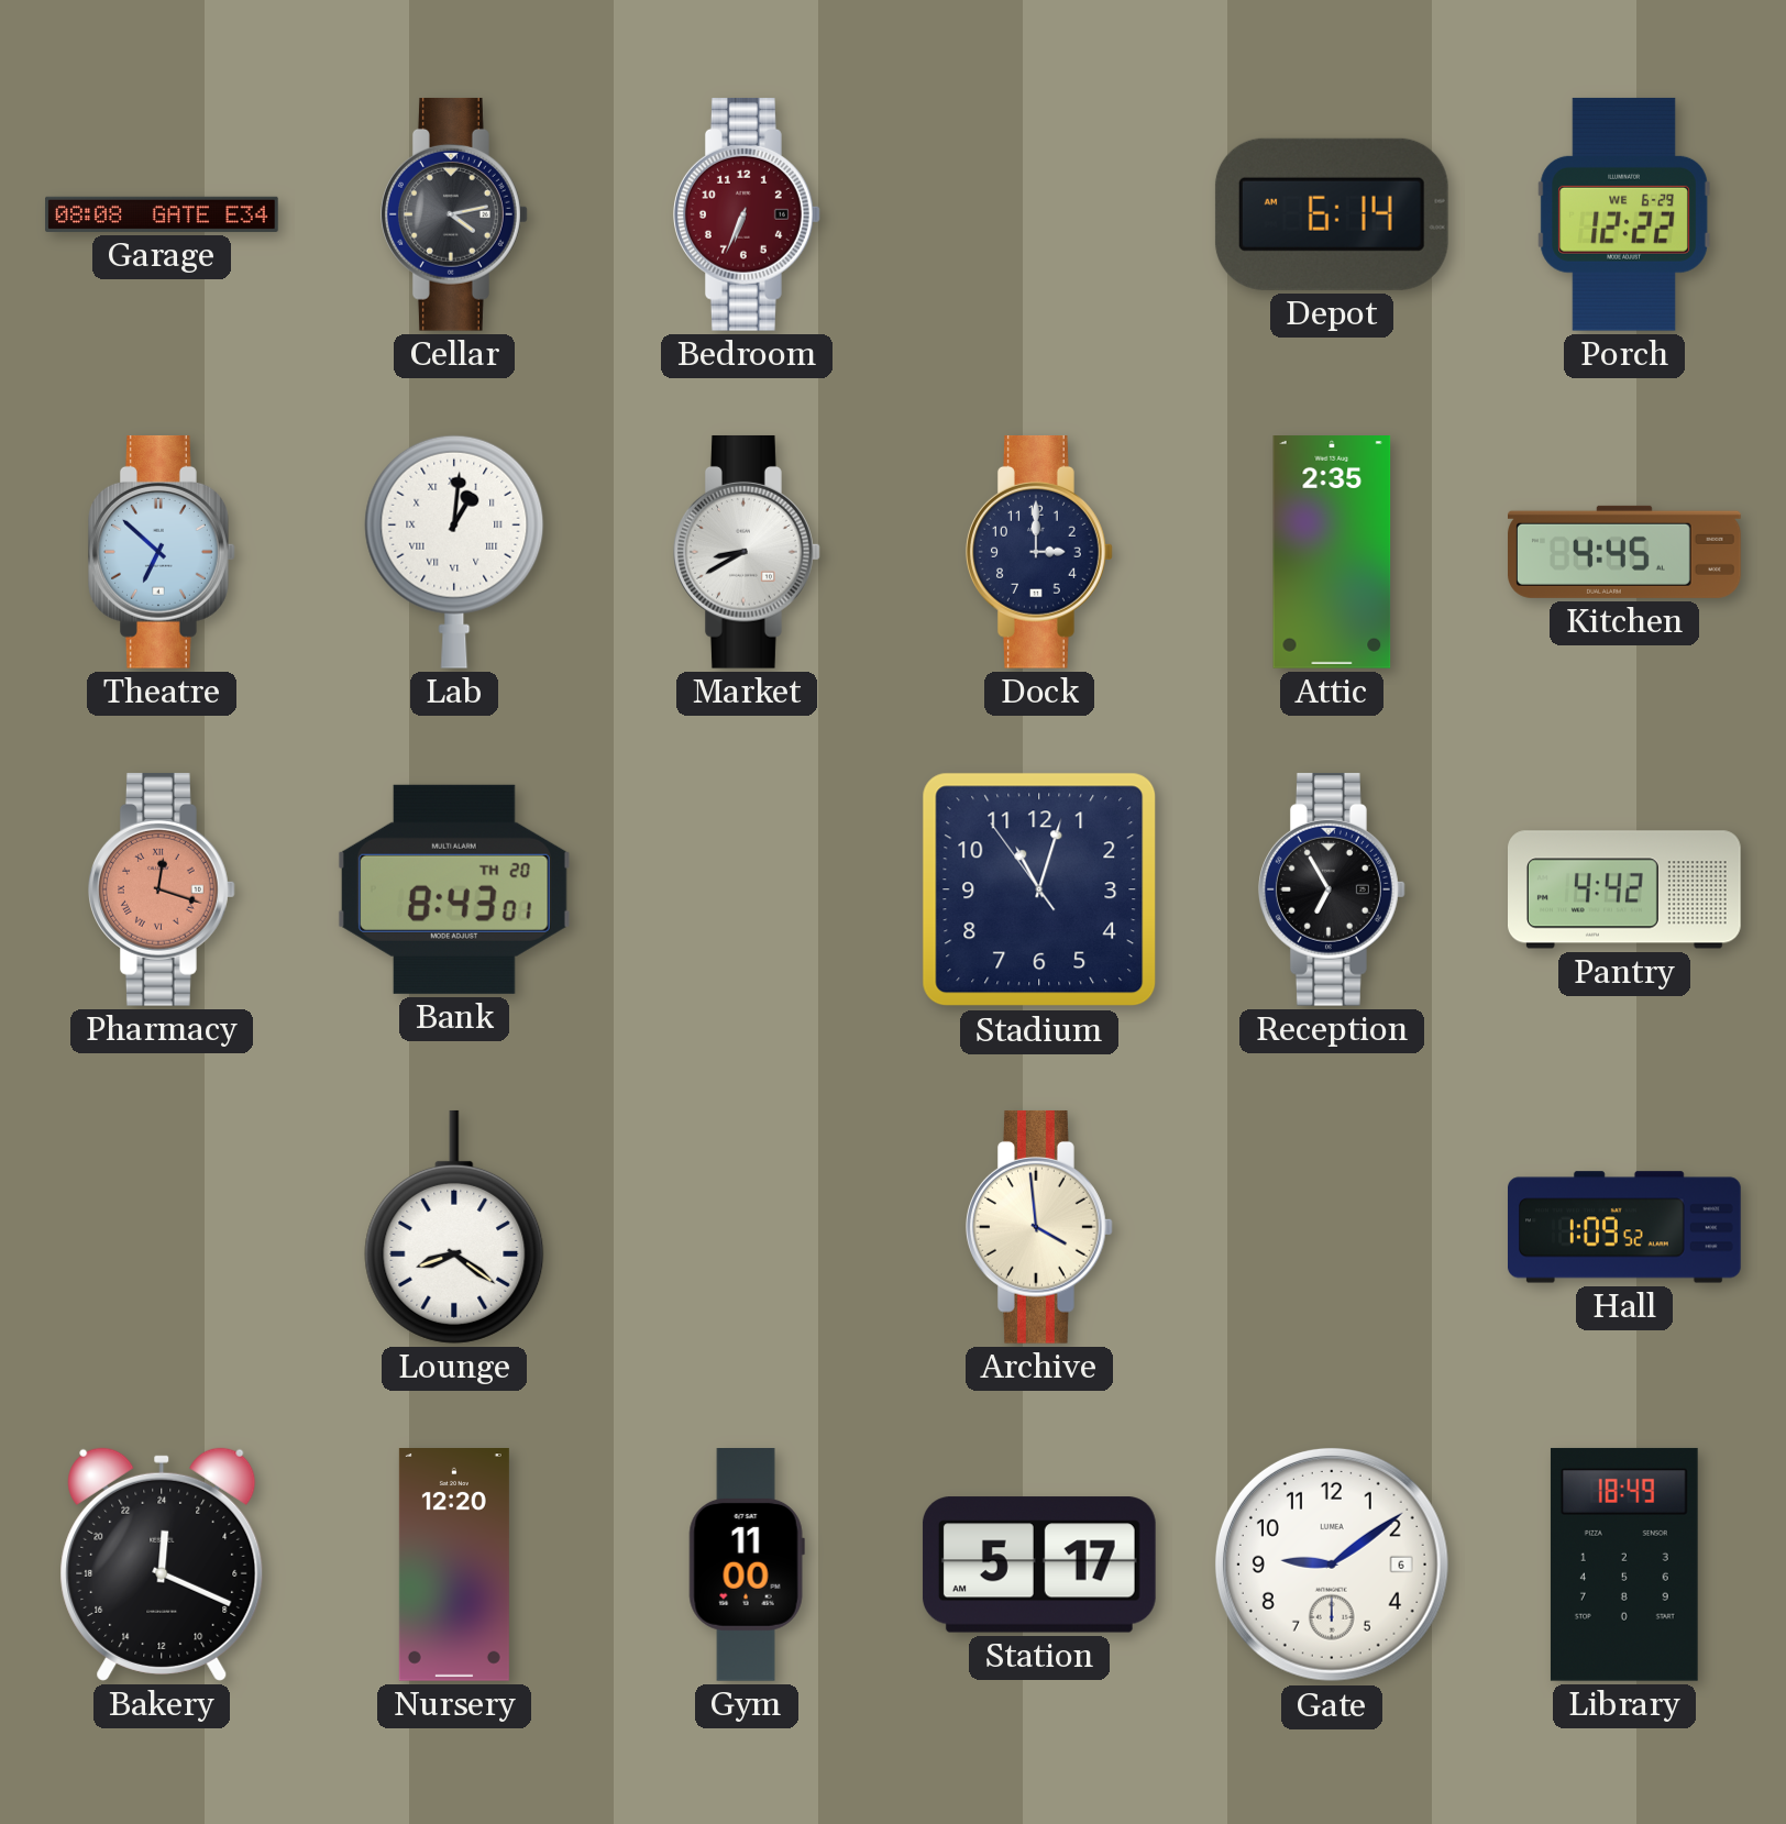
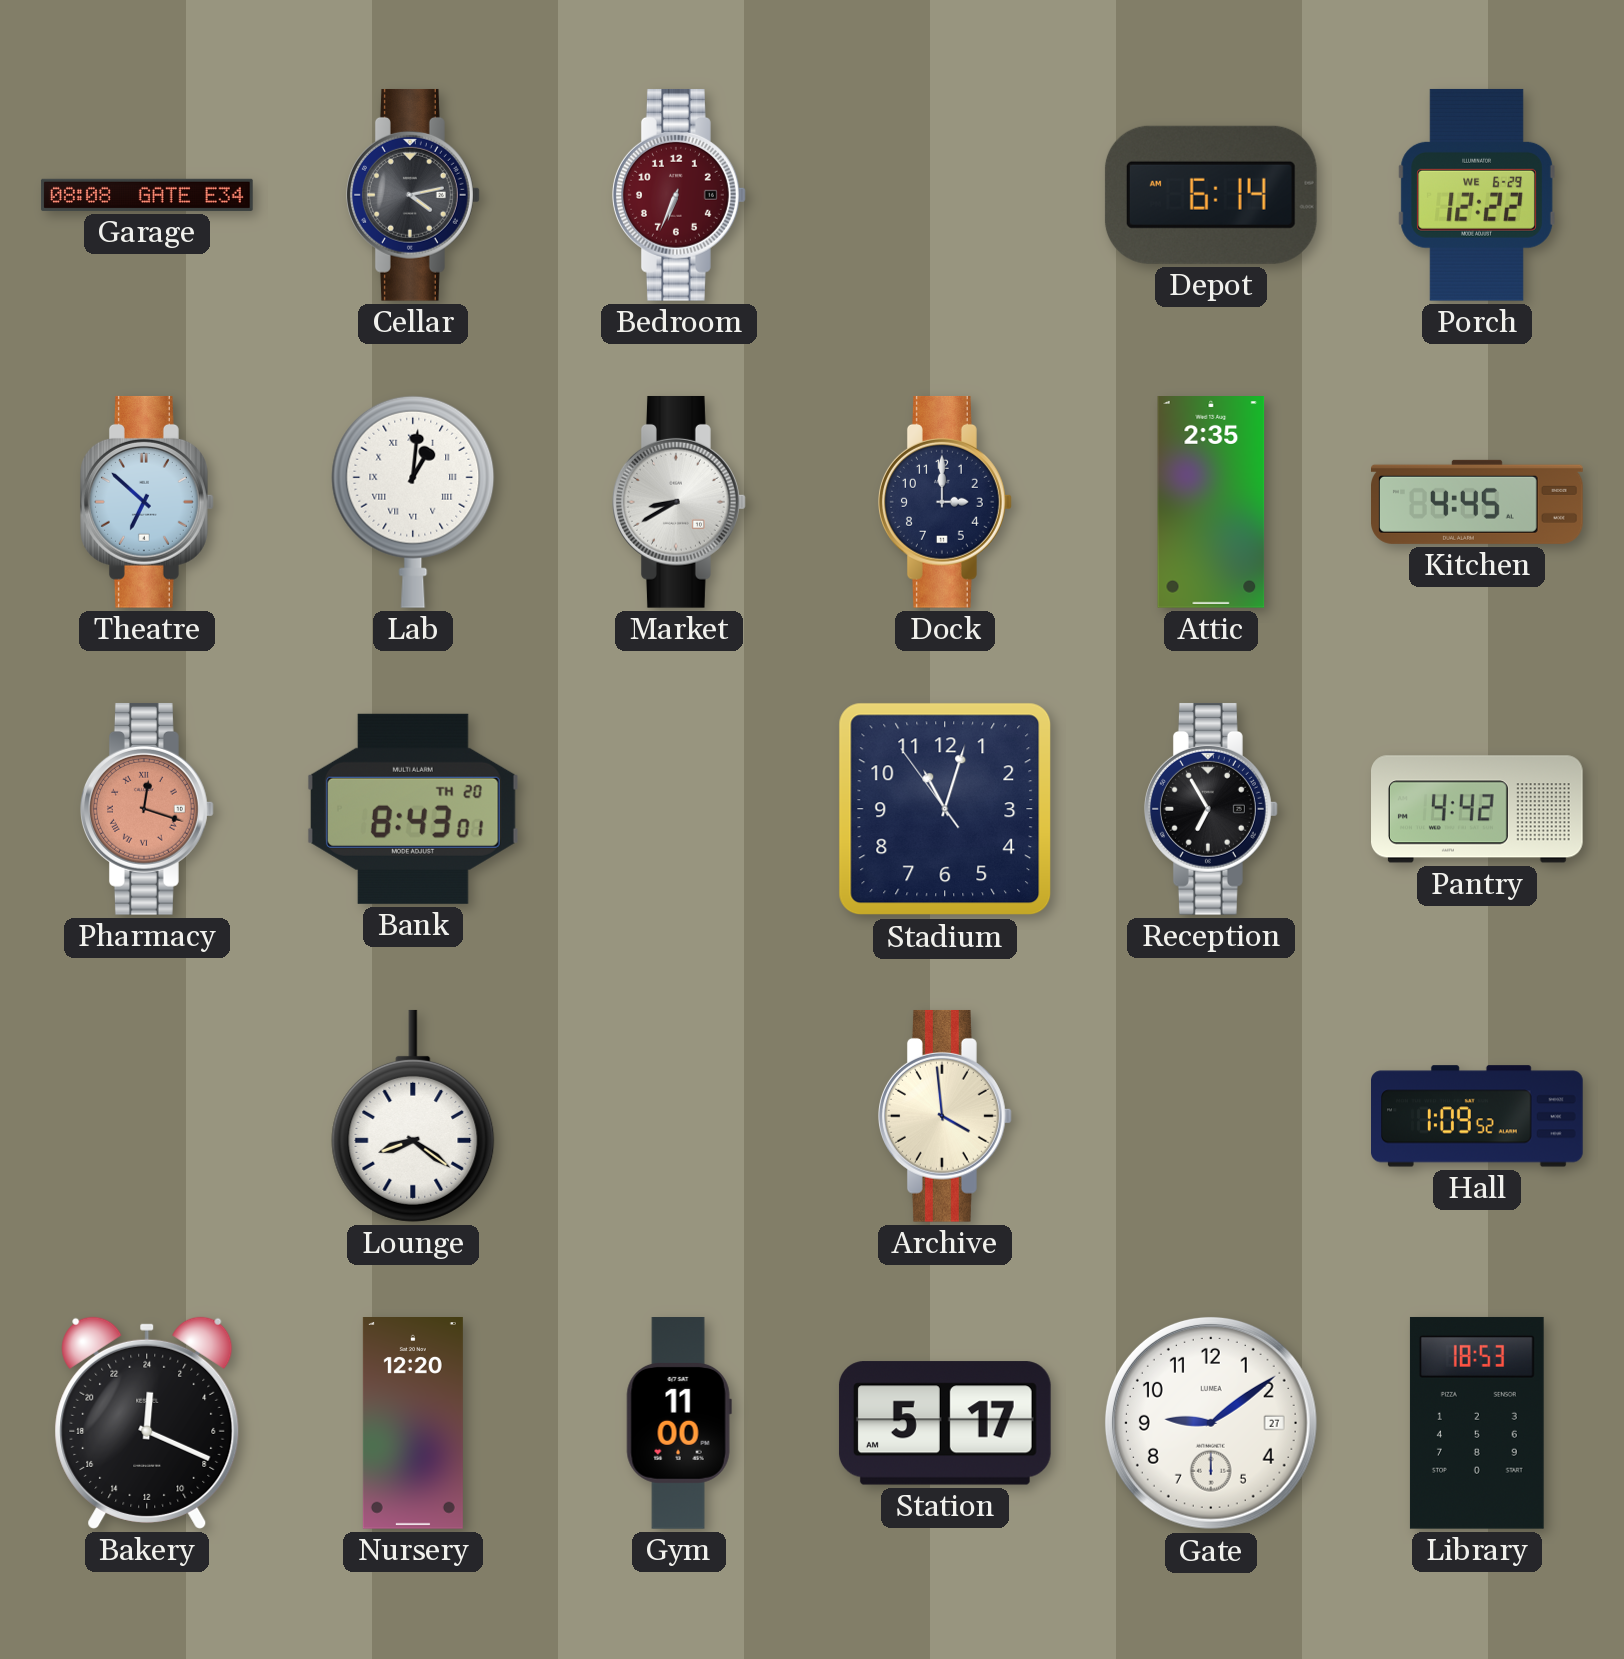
Gate date: 6 -> 27
Library: 18:49 -> 18:53
